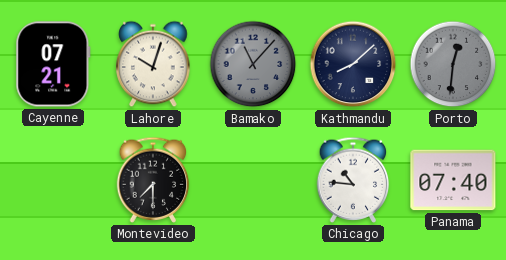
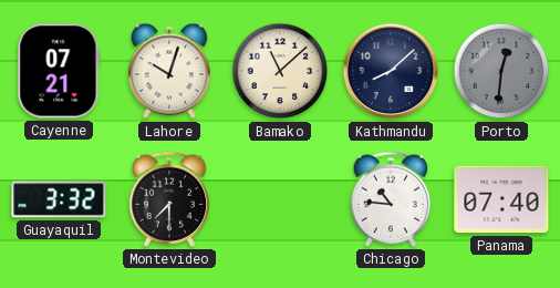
Bamako: 11:07 -> 11:08
Bamako dial: grey -> cream
Guayaquil: none -> 3:32
